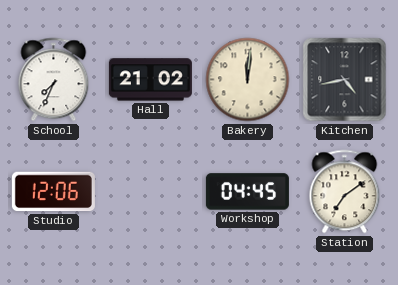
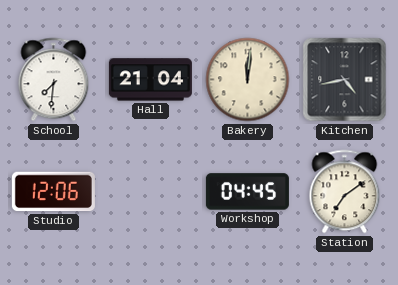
School: 7:34 -> 7:31
Hall: 21:02 -> 21:04
